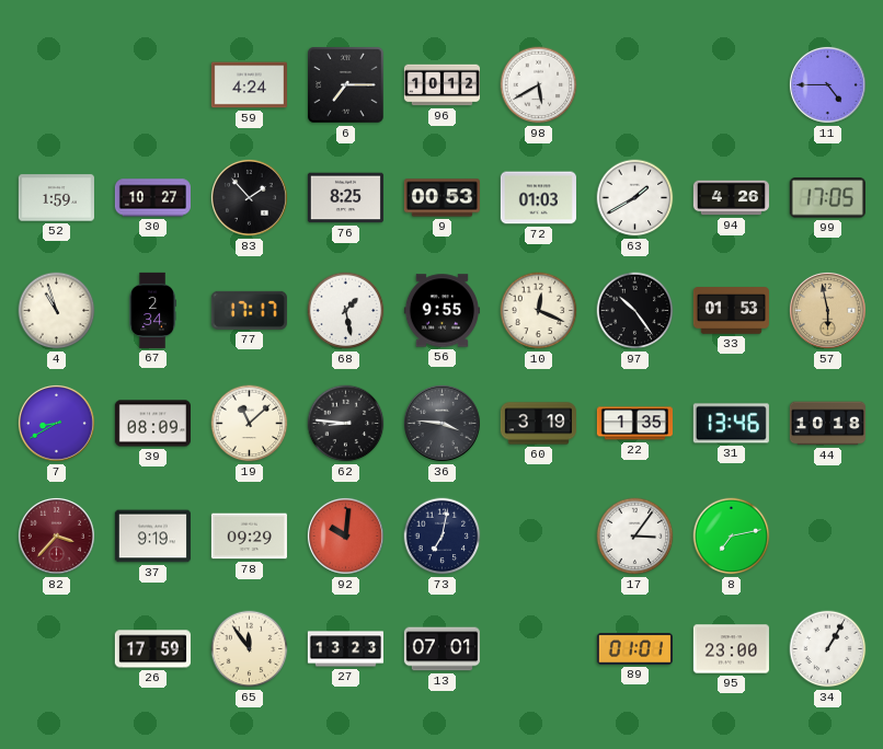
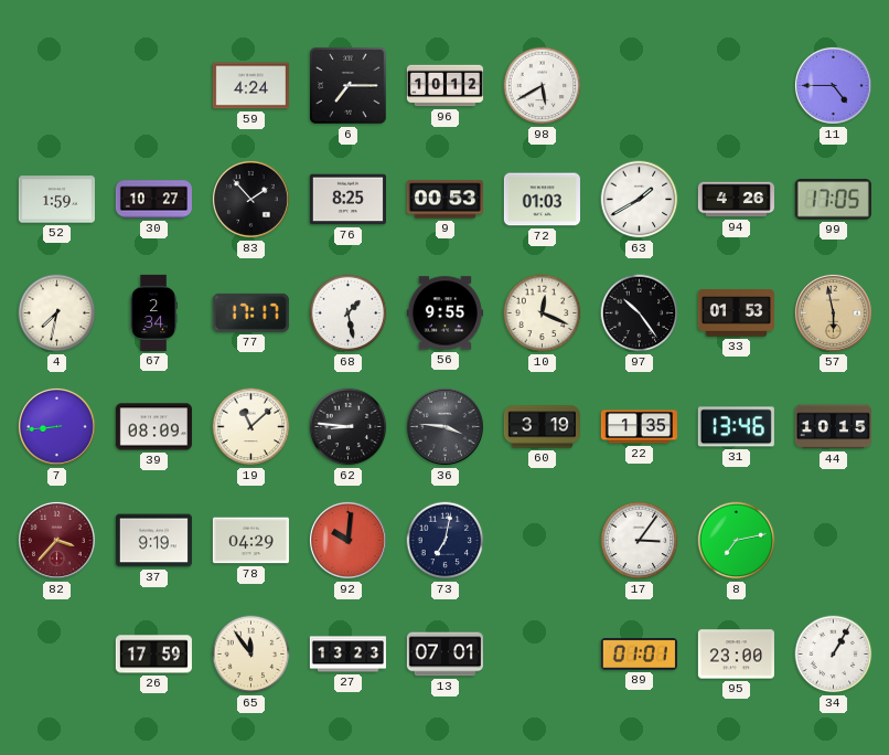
4: 10:57 -> 7:32
7: 8:40 -> 8:44
44: 10:18 -> 10:15
78: 09:29 -> 04:29
